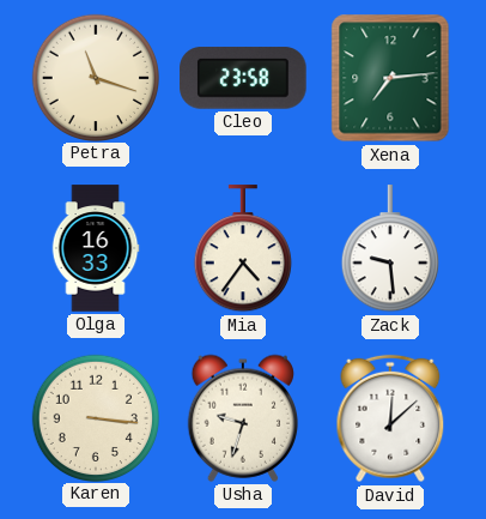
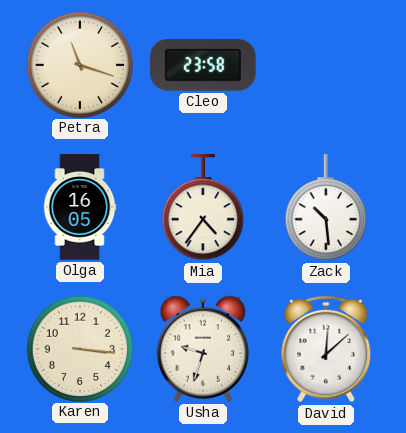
Xena: 7:14 -> none
Olga: 16:33 -> 16:05
Zack: 9:29 -> 10:29
